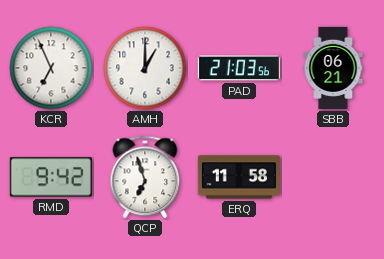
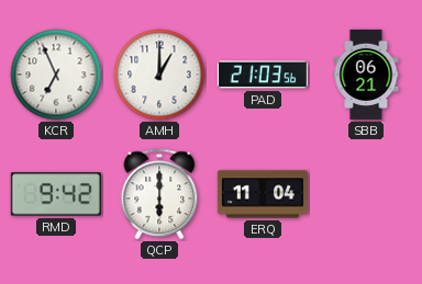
QCP: 6:57 -> 6:00
ERQ: 11:58 -> 11:04
